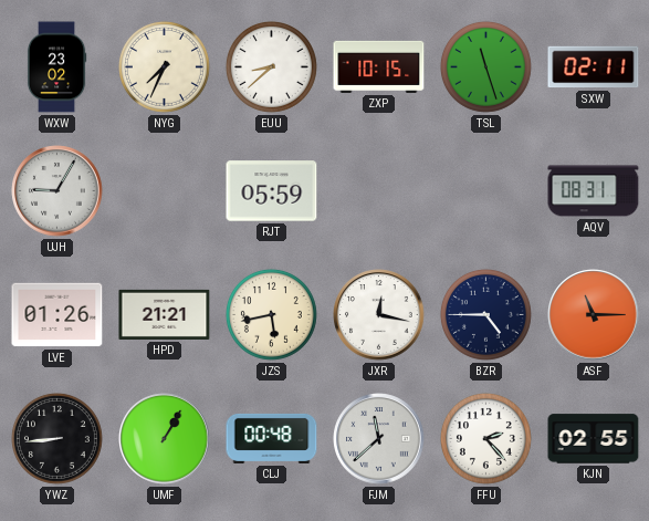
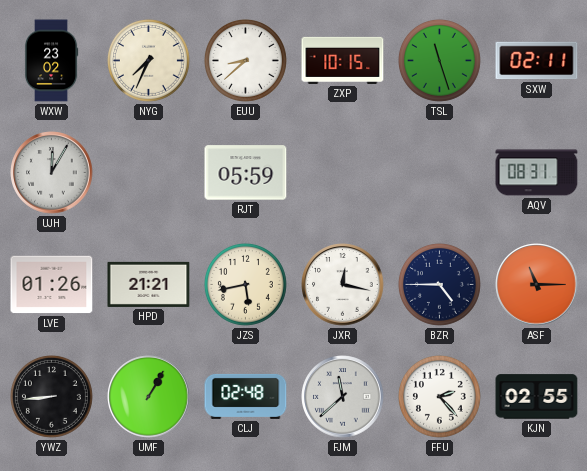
UJH: 9:05 -> 12:05
CLJ: 00:48 -> 02:48
